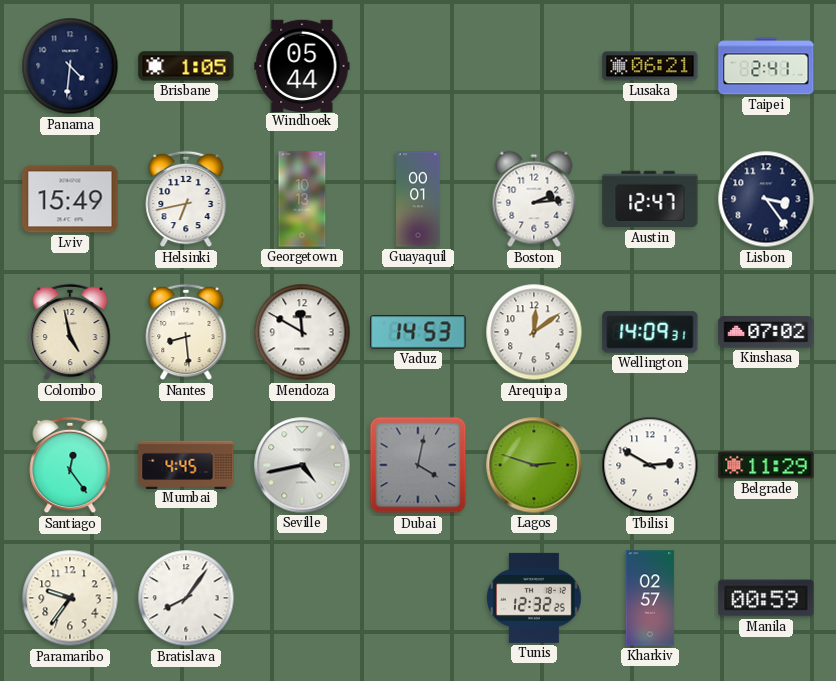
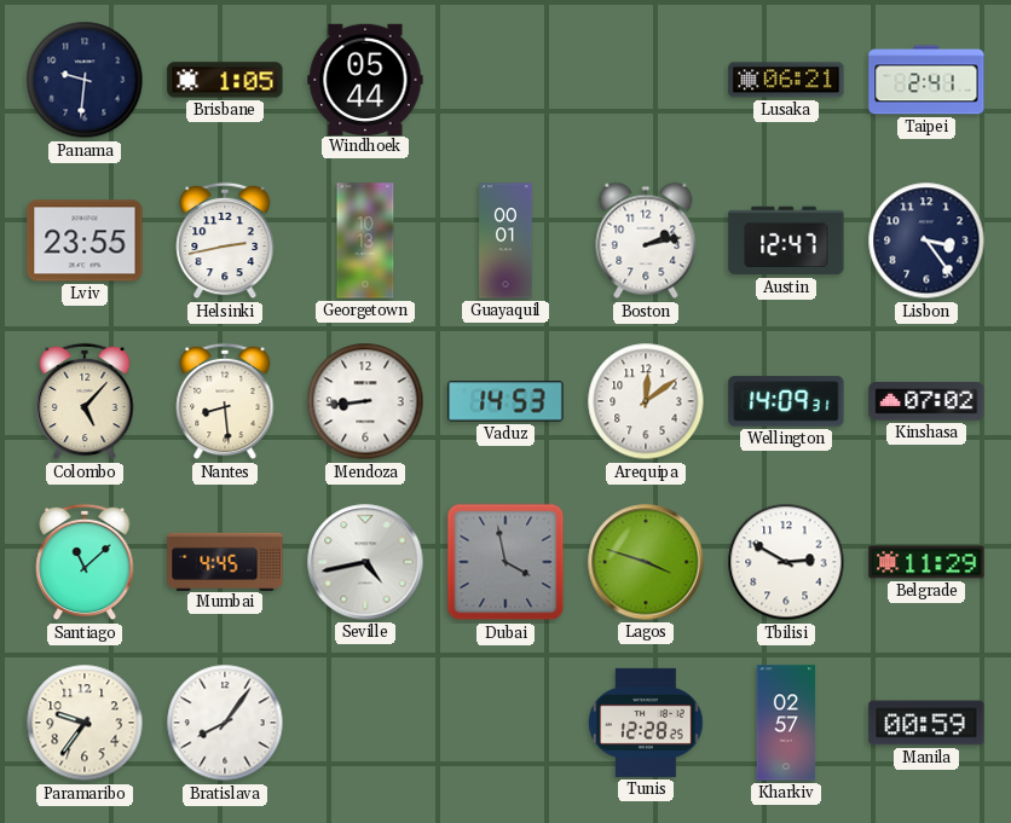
Panama: 4:31 -> 9:31
Lviv: 15:49 -> 23:55
Helsinki: 6:43 -> 2:43
Boston: 2:14 -> 2:13
Colombo: 4:58 -> 5:07
Mendoza: 11:50 -> 8:44
Santiago: 12:24 -> 11:08
Dubai: 4:02 -> 3:58
Lagos: 2:48 -> 3:48
Tunis: 12:32 -> 12:28
